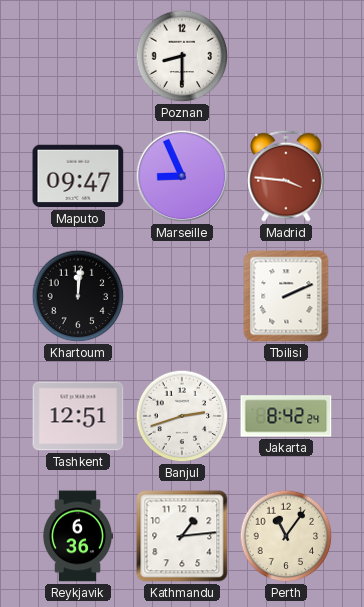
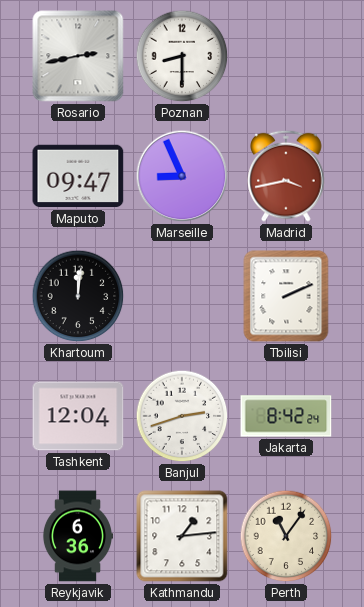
Rosario: none -> 2:43
Madrid: 3:46 -> 3:43
Tashkent: 12:51 -> 12:04
